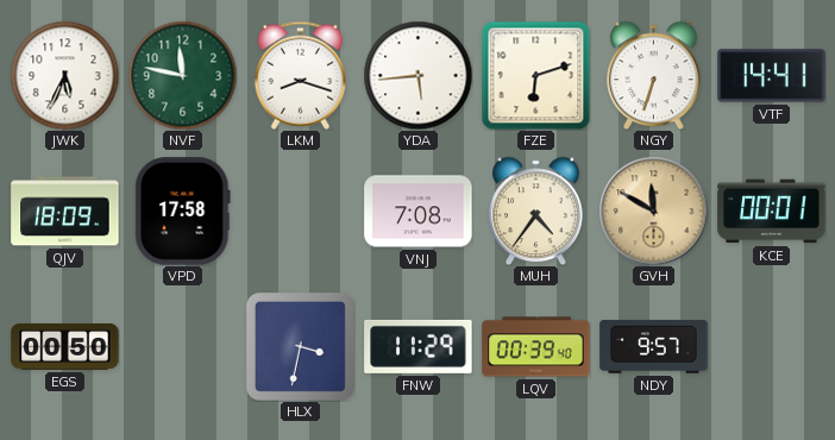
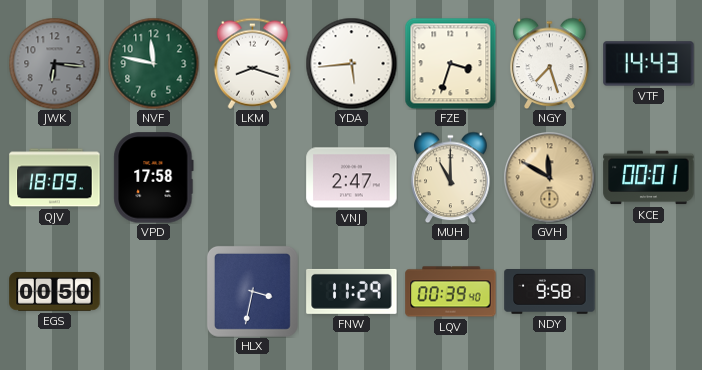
JWK: 5:34 -> 6:16
JWK dial: white -> grey
FZE: 6:12 -> 3:33
NGY: 6:33 -> 7:27
VTF: 14:41 -> 14:43
VNJ: 7:08 -> 2:47
MUH: 4:36 -> 11:00
NDY: 9:57 -> 9:58
